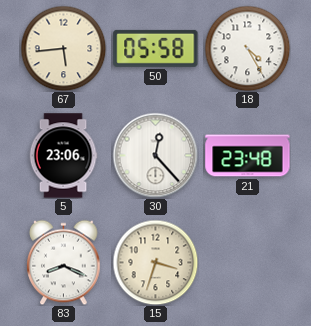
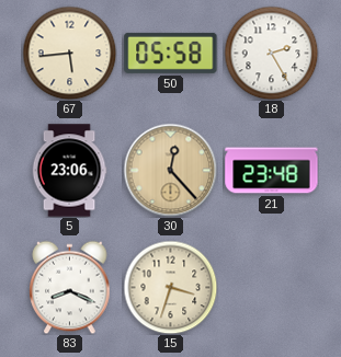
18: 4:25 -> 2:25
30 dial: white -> champagne
